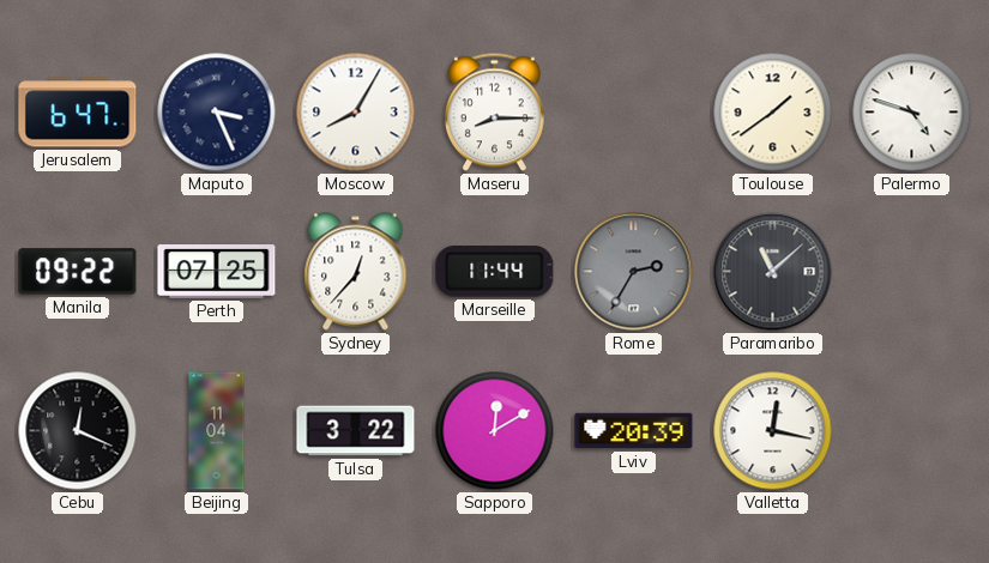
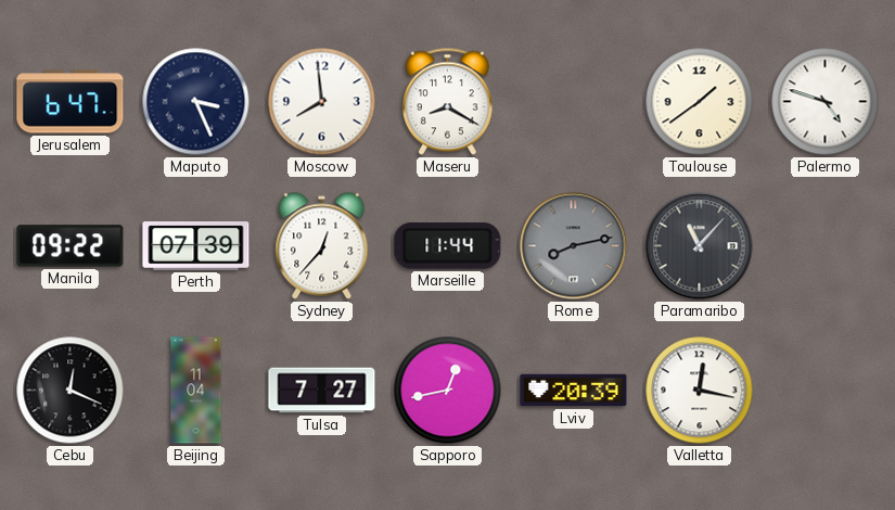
Moscow: 8:05 -> 7:59
Maseru: 8:15 -> 8:20
Perth: 07:25 -> 07:39
Rome: 2:35 -> 8:13
Paramaribo: 11:08 -> 11:07
Tulsa: 3:22 -> 7:27
Sapporo: 12:10 -> 12:43
